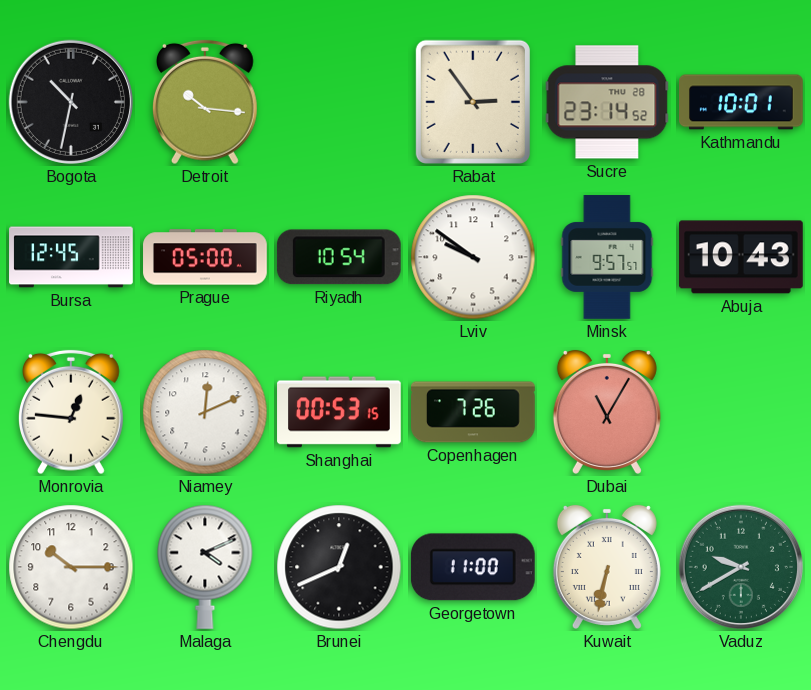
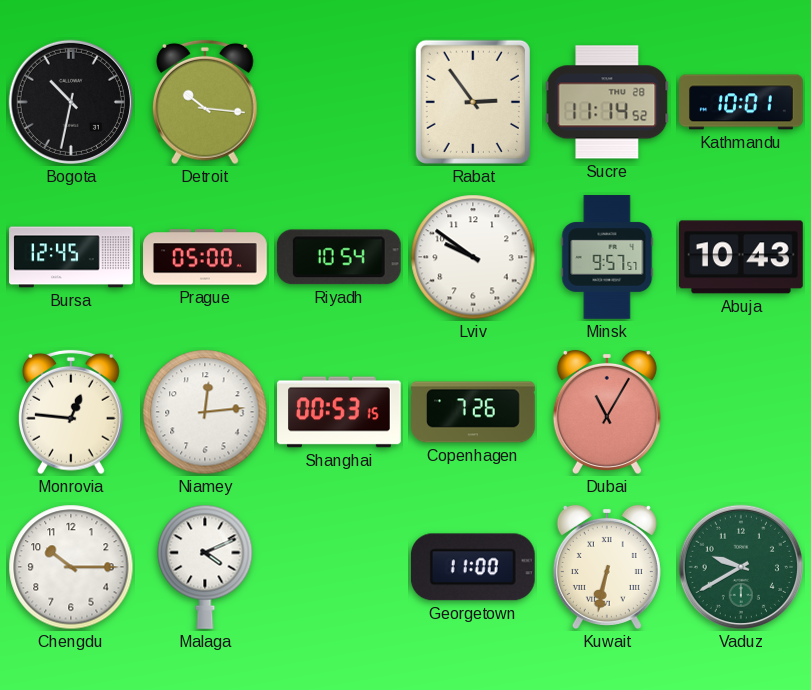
Sucre: 23:14 -> 11:14
Niamey: 12:11 -> 12:14
Brunei: 12:41 -> none
